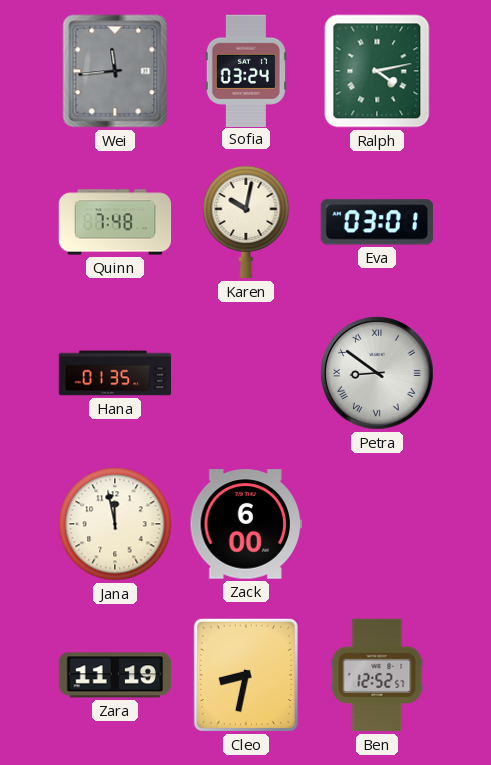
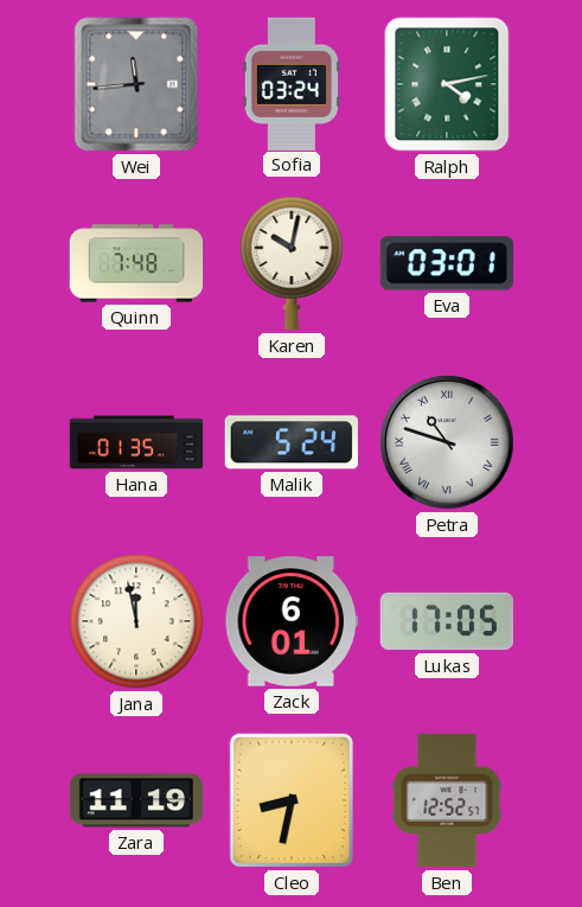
Malik: none -> 5:24
Petra: 8:51 -> 10:48
Zack: 6:00 -> 6:01
Lukas: none -> 17:05
